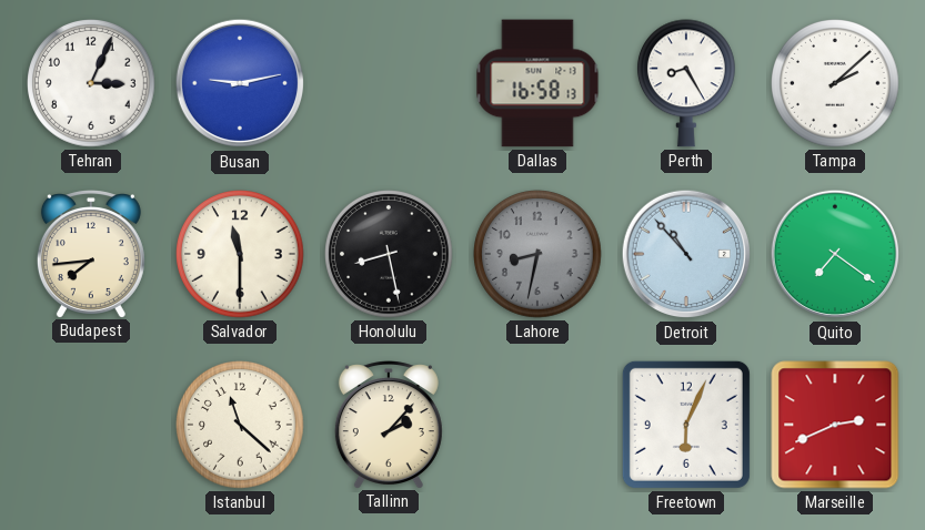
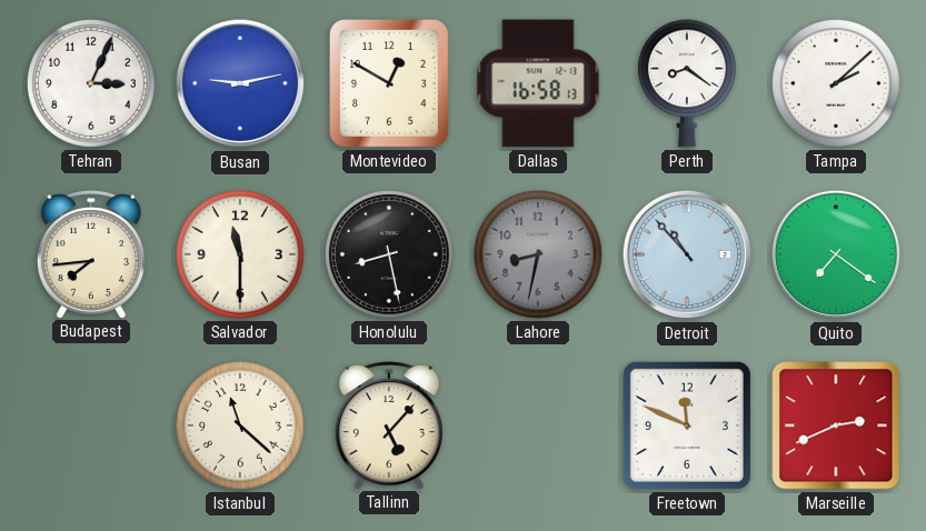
Montevideo: none -> 12:50
Perth: 8:25 -> 8:21
Tallinn: 2:07 -> 5:07
Freetown: 6:04 -> 11:49
